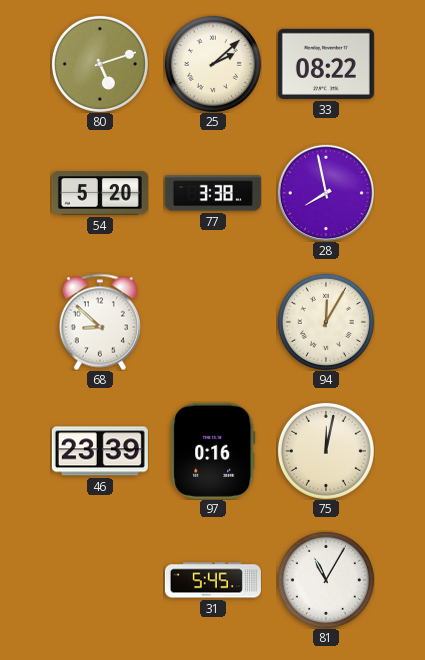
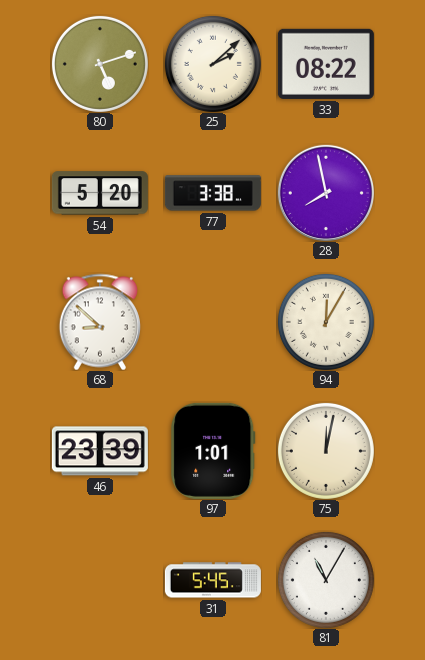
97: 0:16 -> 1:01
